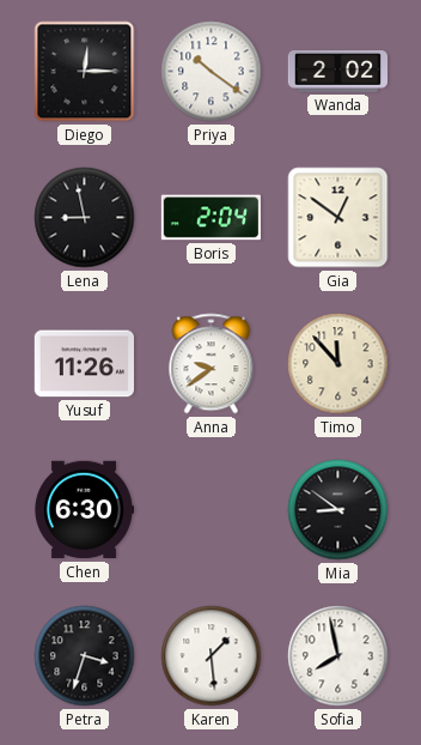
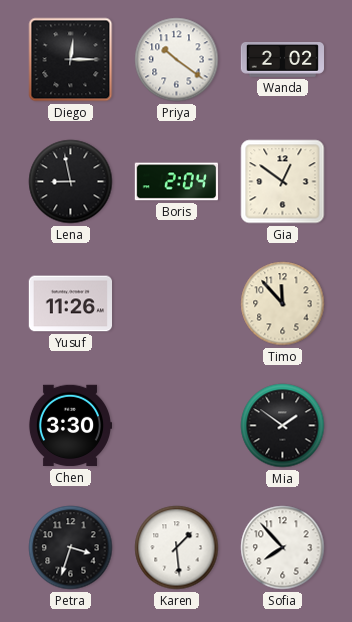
Anna: 9:39 -> none
Chen: 6:30 -> 3:30
Mia: 8:51 -> 1:51
Sofia: 7:58 -> 7:53
